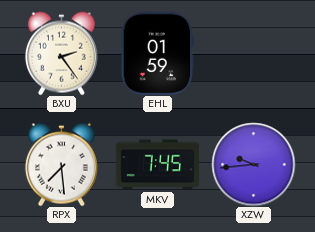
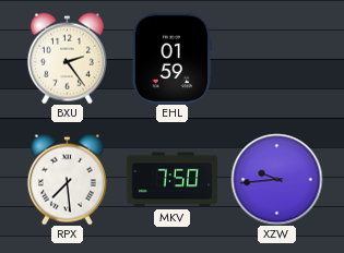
MKV: 7:45 -> 7:50
